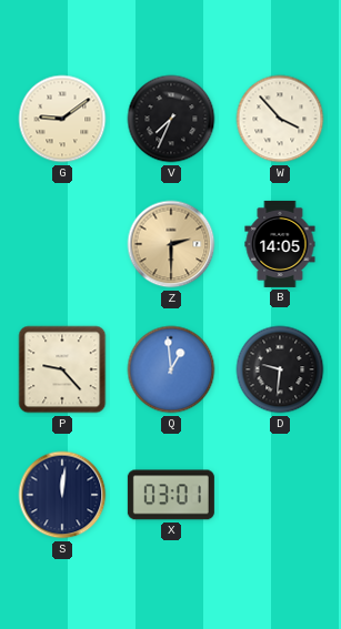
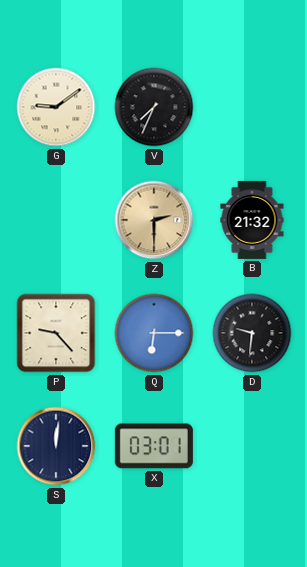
W: 3:53 -> none
B: 14:05 -> 21:32
Q: 12:59 -> 6:15
